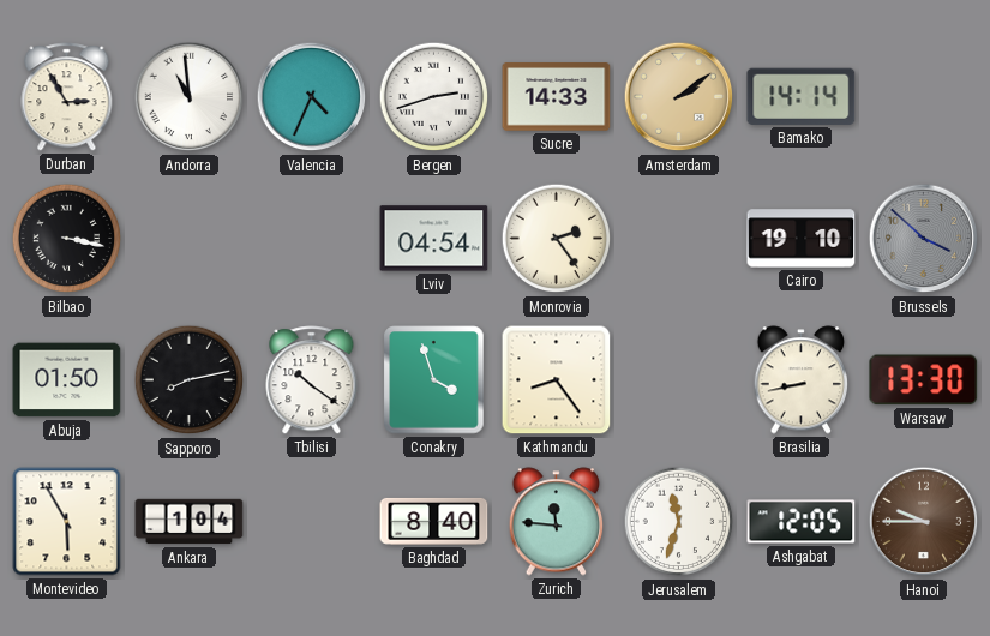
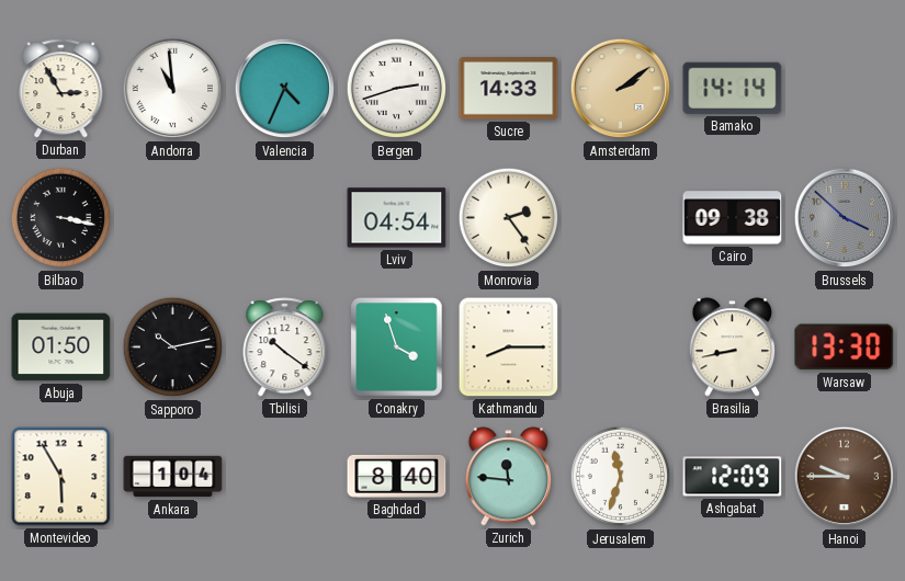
Cairo: 19:10 -> 09:38
Sapporo: 8:13 -> 10:13
Kathmandu: 8:24 -> 8:15
Ashgabat: 12:05 -> 12:09
